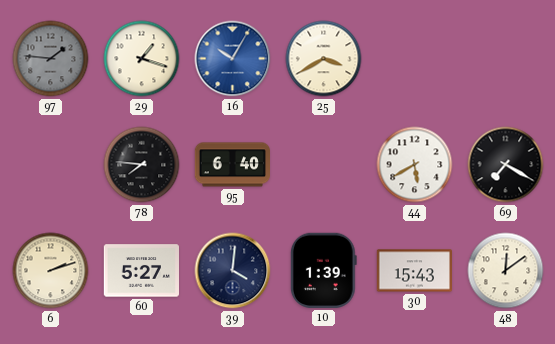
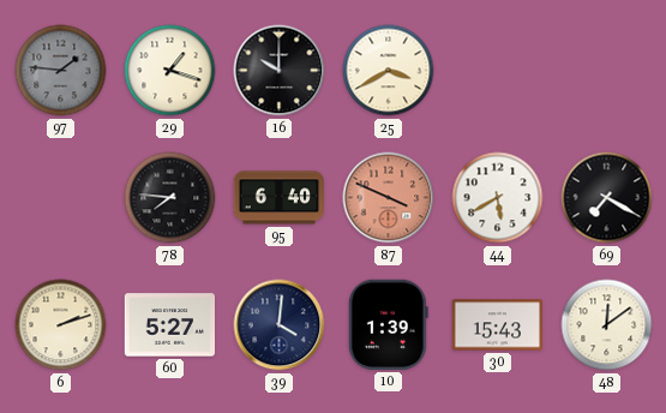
16: 10:05 -> 10:00
16 dial: blue -> black
87: none -> 3:49
